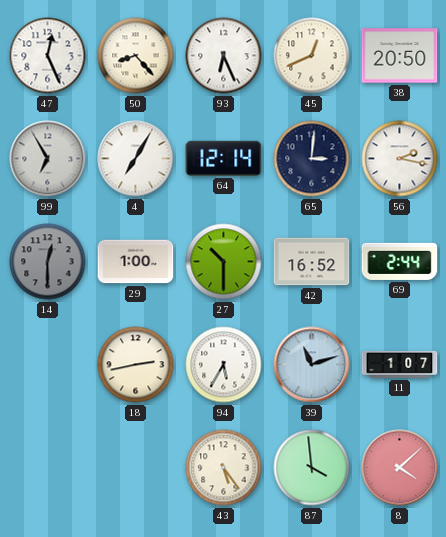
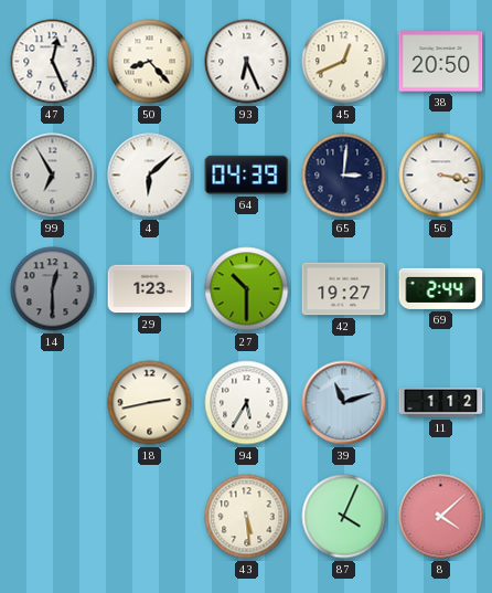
4: 7:05 -> 6:08
64: 12:14 -> 04:39
56: 2:17 -> 3:17
29: 1:00 -> 1:23
42: 16:52 -> 19:27
11: 1:07 -> 1:12
43: 5:24 -> 5:29
87: 3:59 -> 4:04
